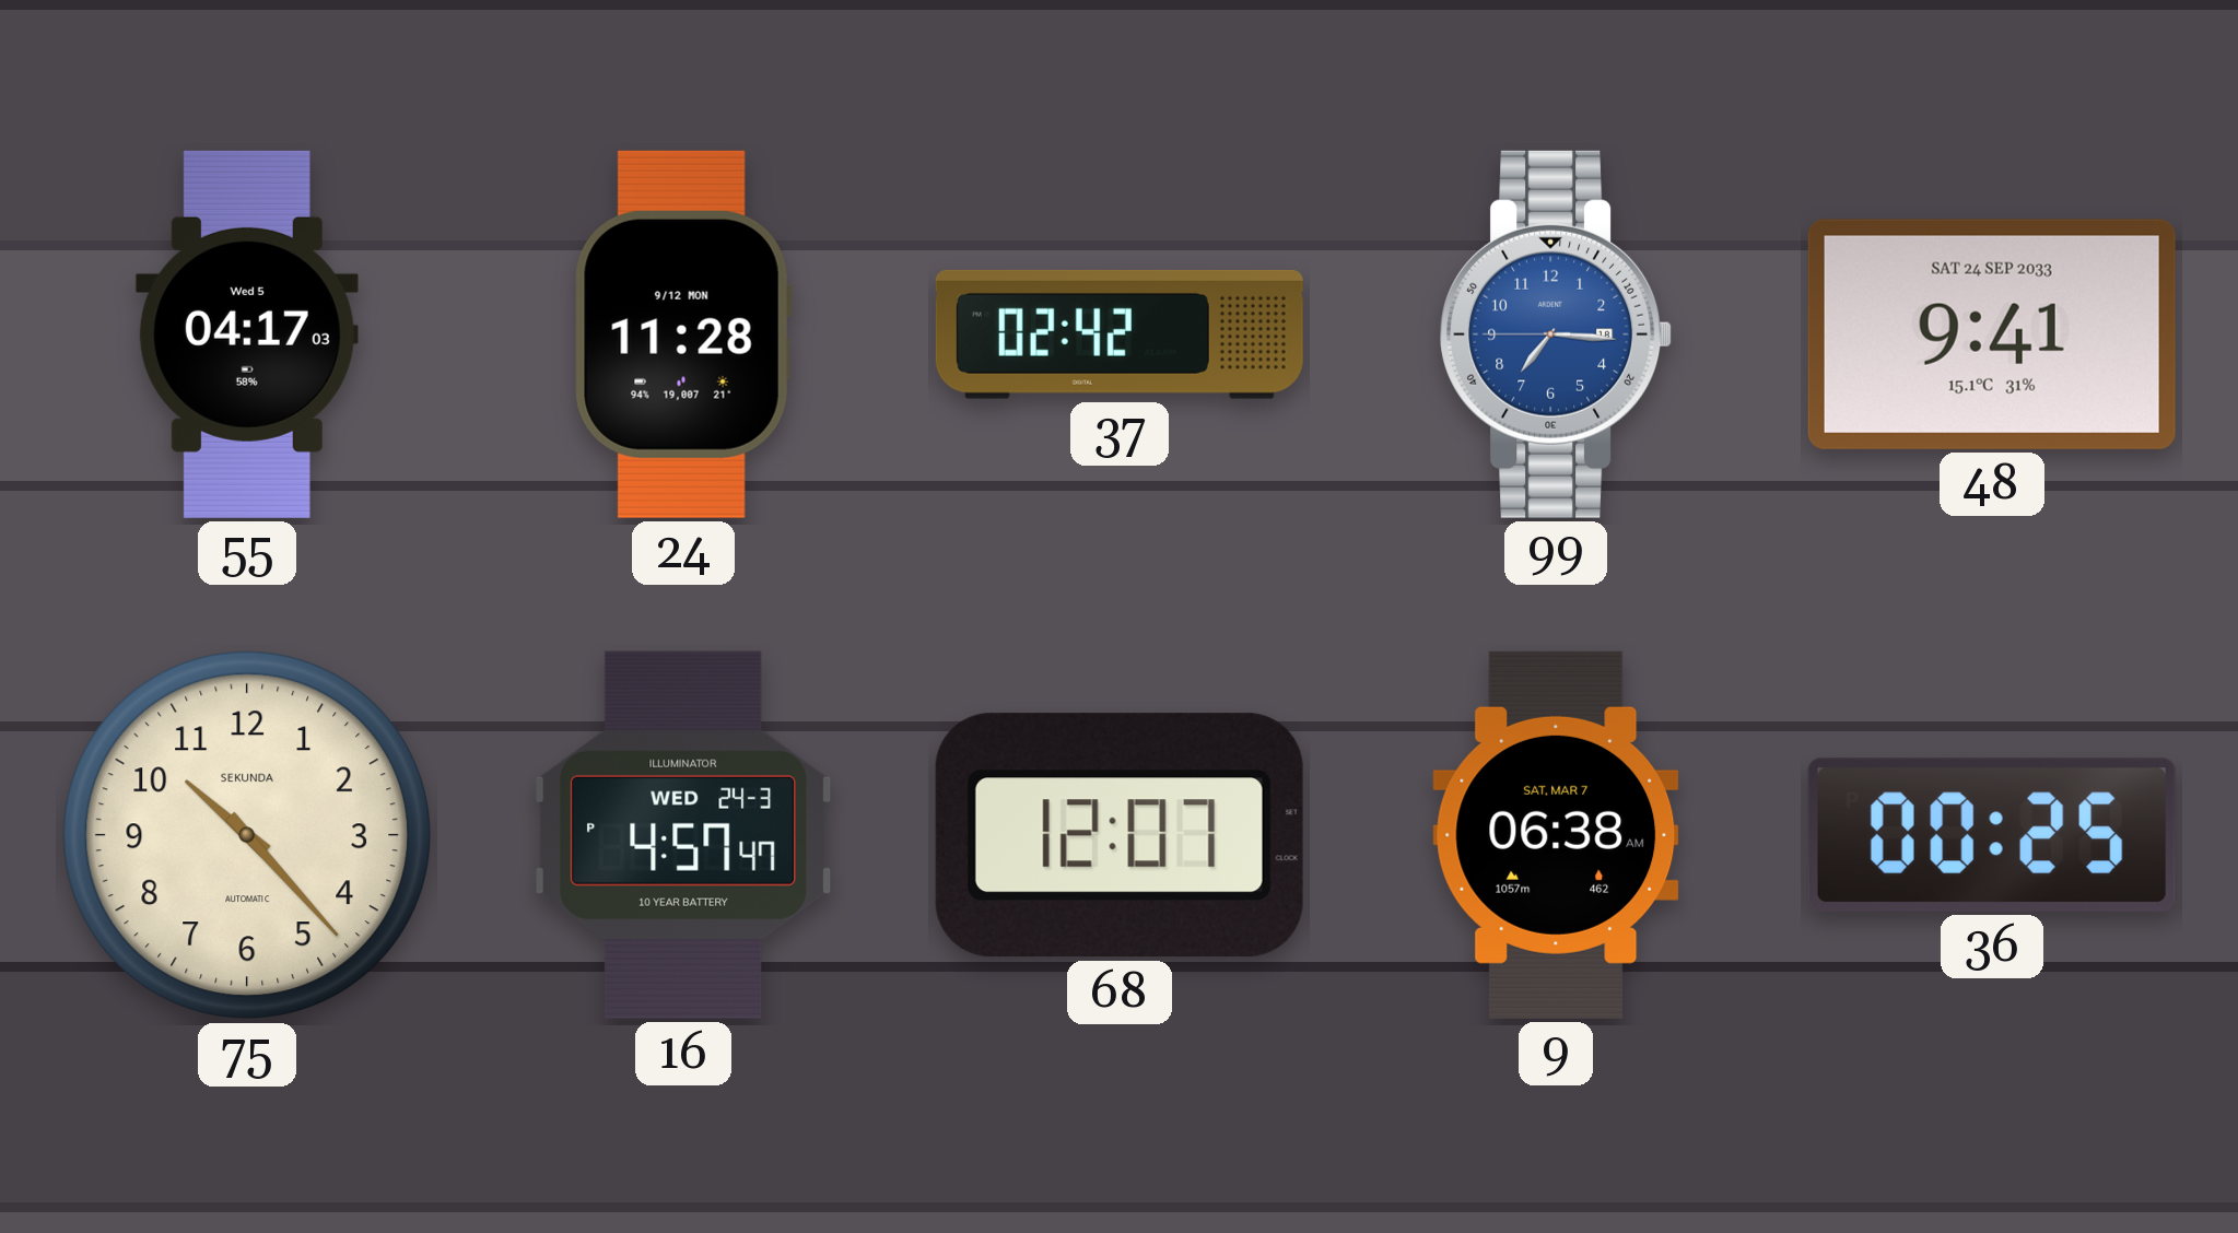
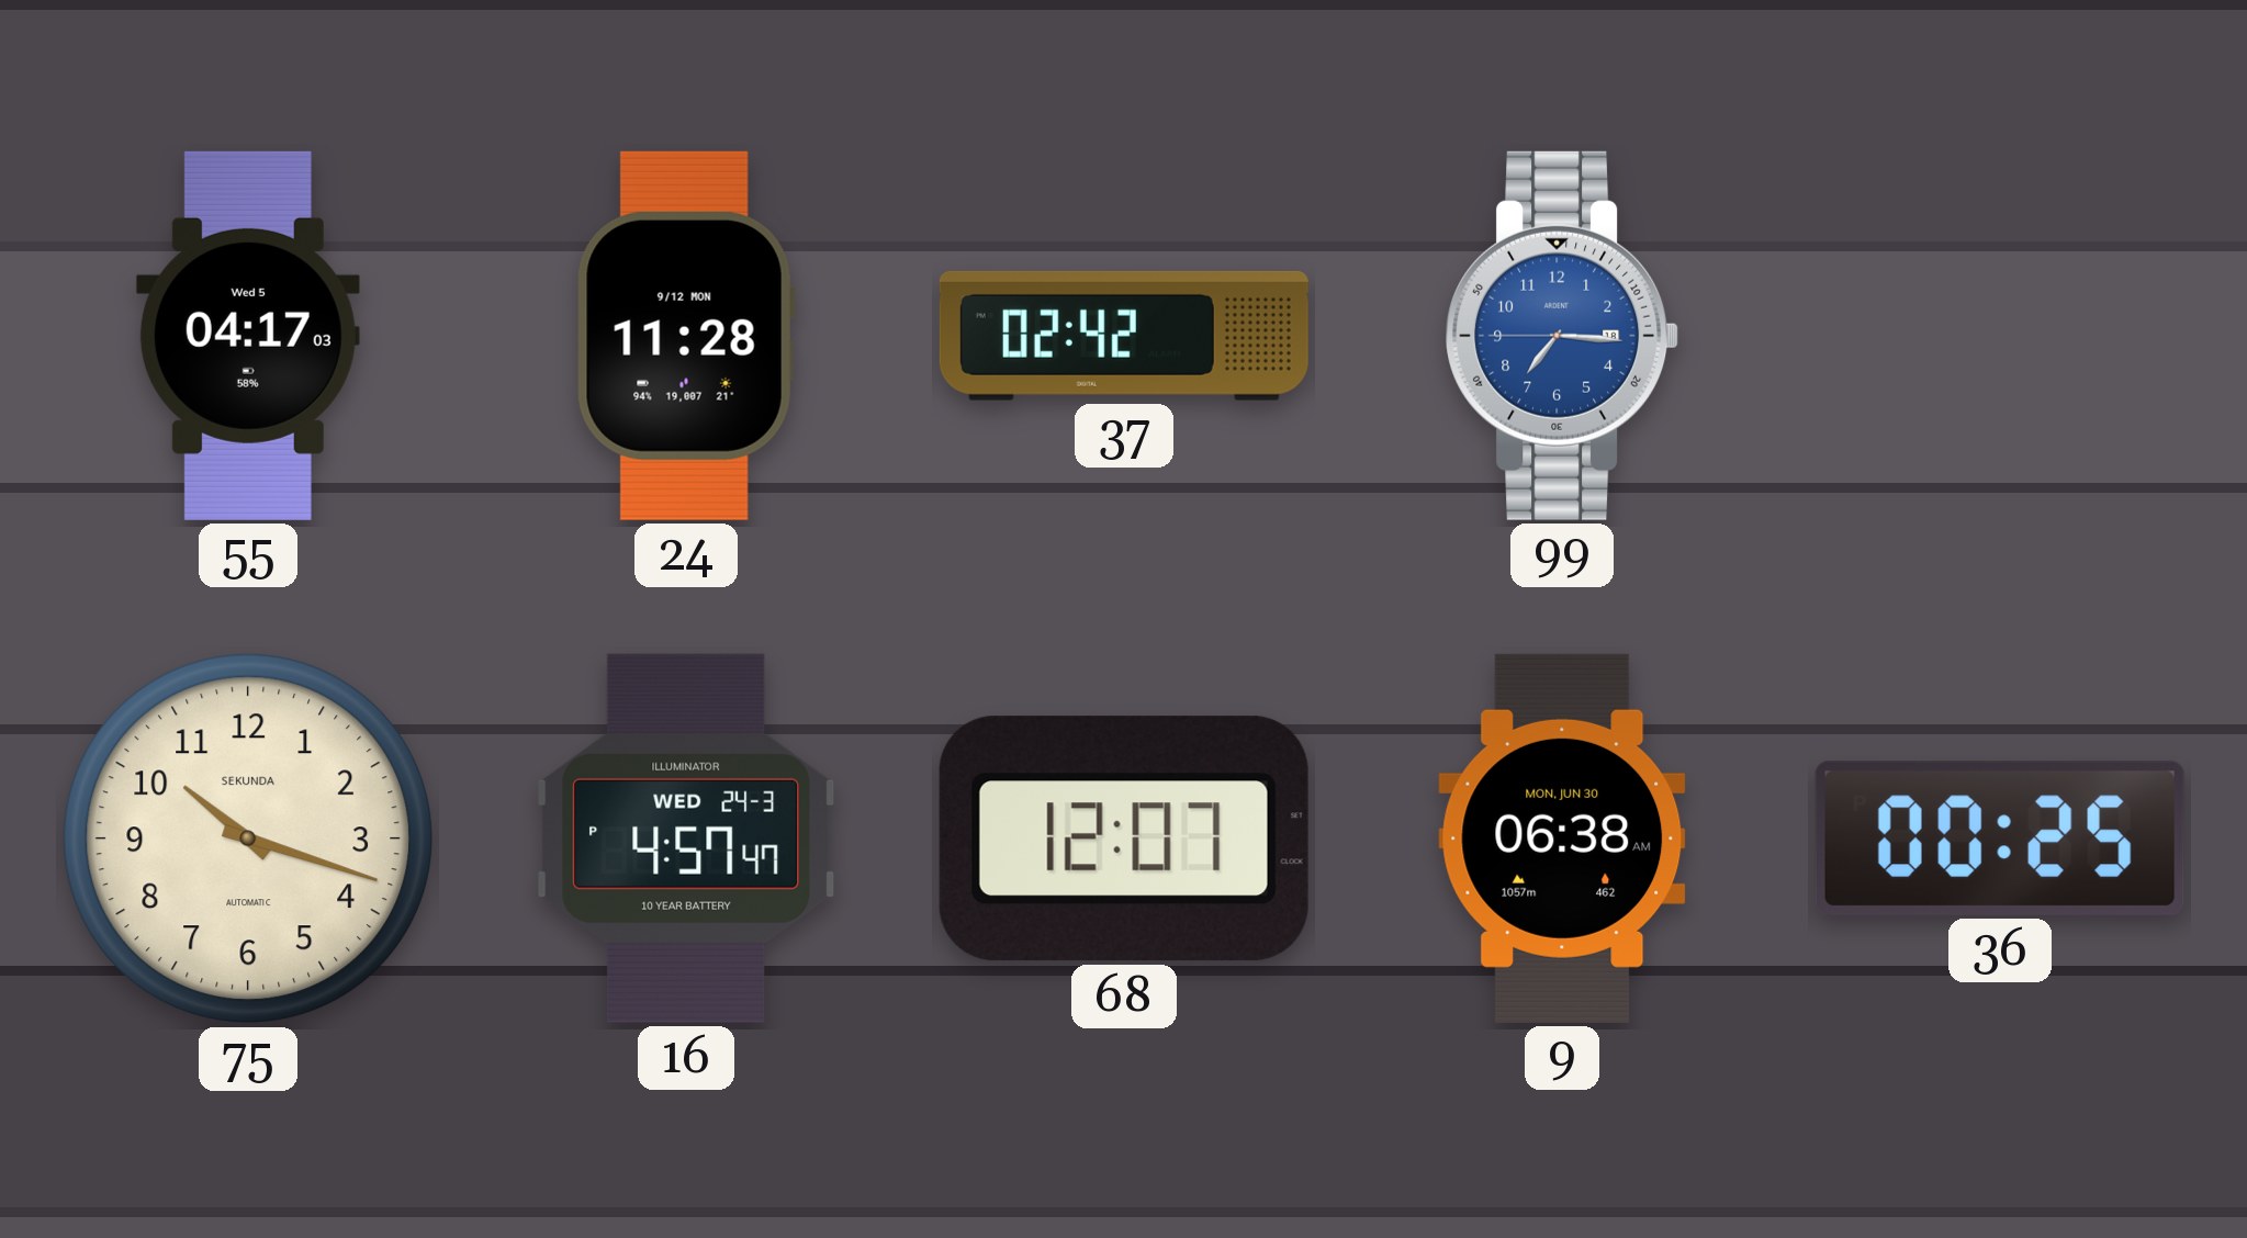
48: 9:41 -> none
75: 10:23 -> 10:18
9 date: SAT, MAR 7 -> MON, JUN 30
